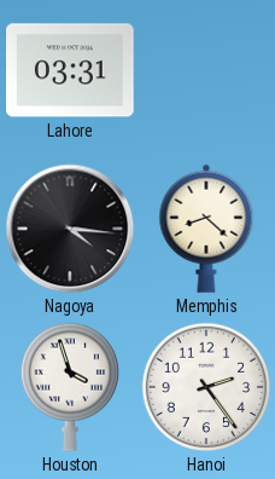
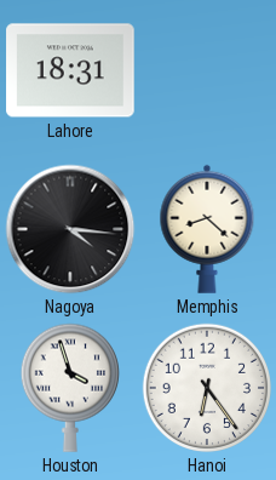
Lahore: 03:31 -> 18:31
Hanoi: 2:24 -> 6:24
